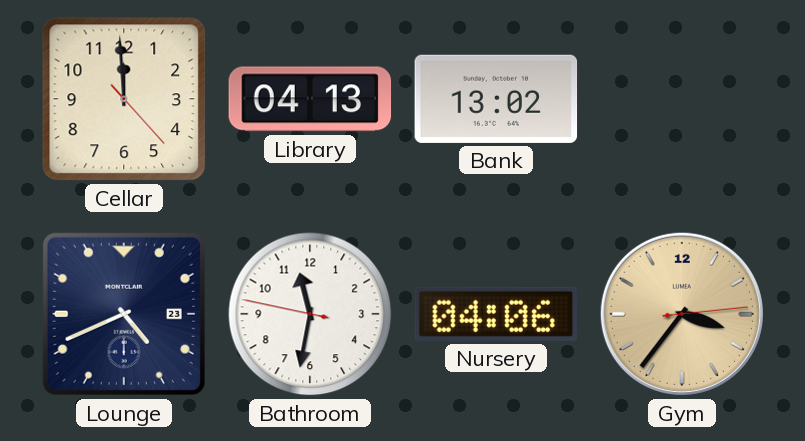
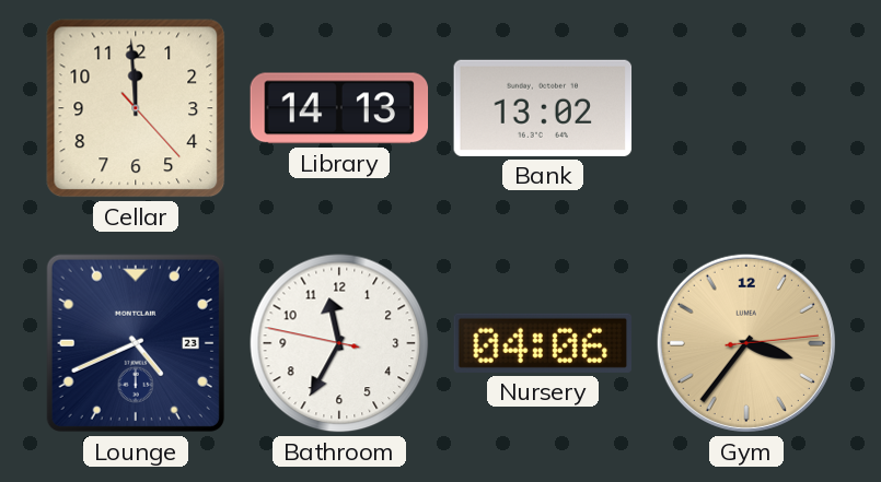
Library: 04:13 -> 14:13
Bathroom: 11:31 -> 11:34
